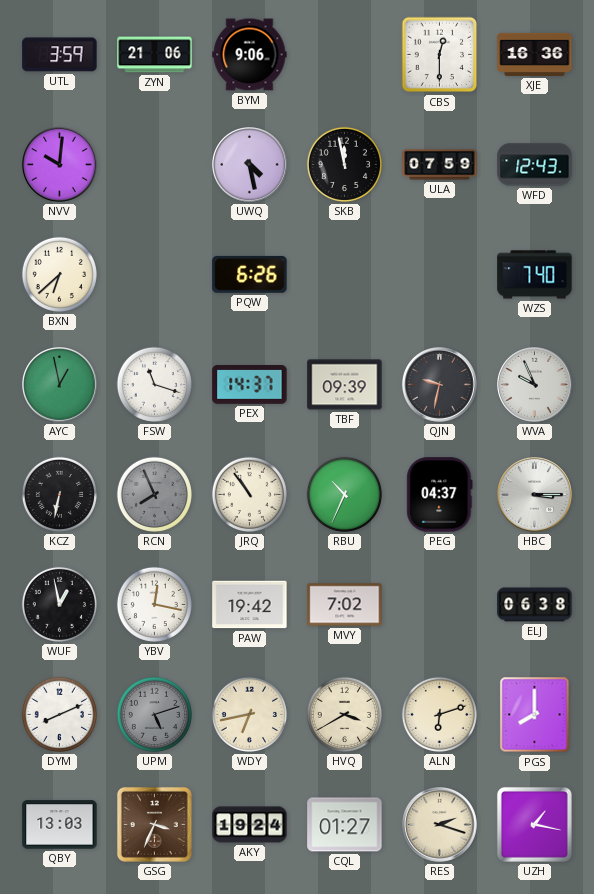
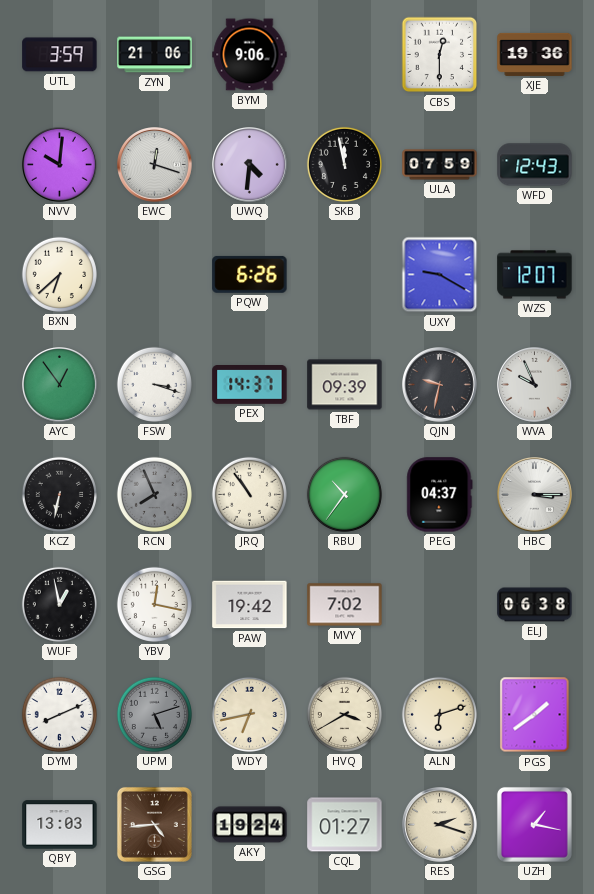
XJE: 16:36 -> 19:36
EWC: none -> 12:18
UWQ: 4:28 -> 4:31
UXY: none -> 9:20
WZS: 7:40 -> 12:07
AYC: 12:58 -> 12:54
FSW: 11:18 -> 3:18
RBU: 10:34 -> 10:36
PGS: 8:00 -> 1:39
GSG: 3:34 -> 4:44
